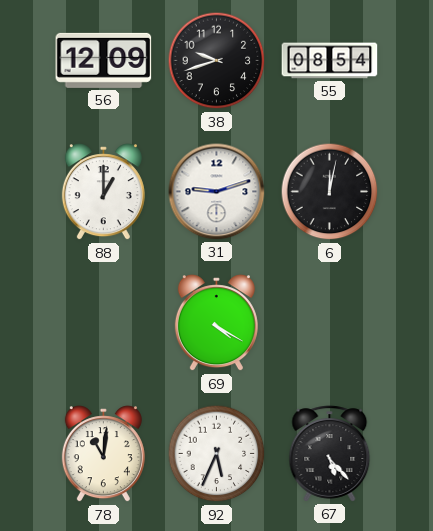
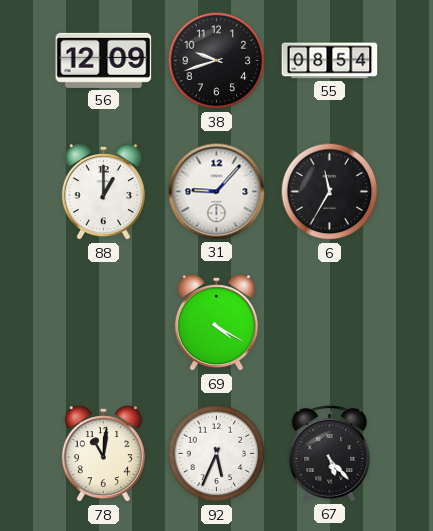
31: 9:12 -> 9:07
6: 12:02 -> 11:35
